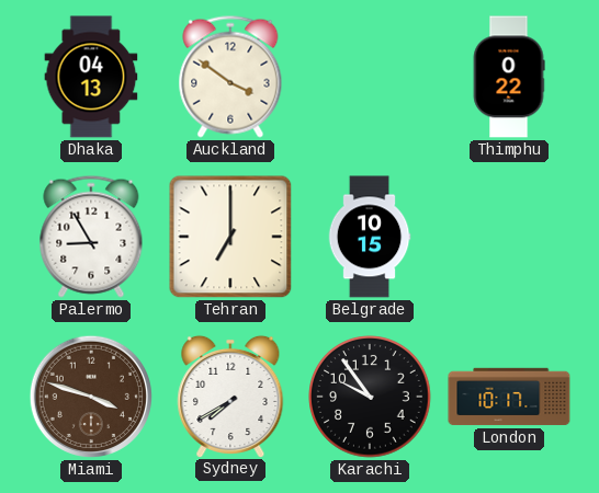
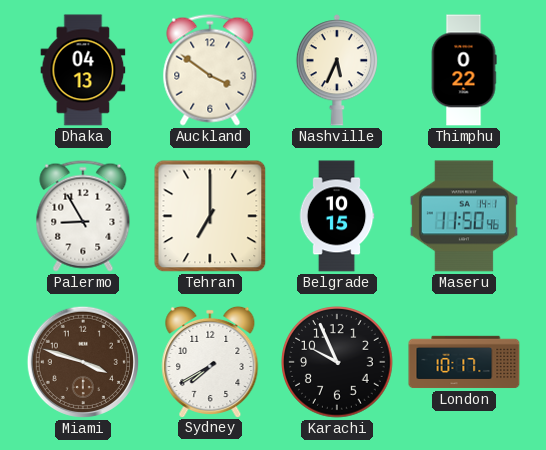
Nashville: none -> 5:34
Maseru: none -> 11:50
Karachi: 9:54 -> 9:56
